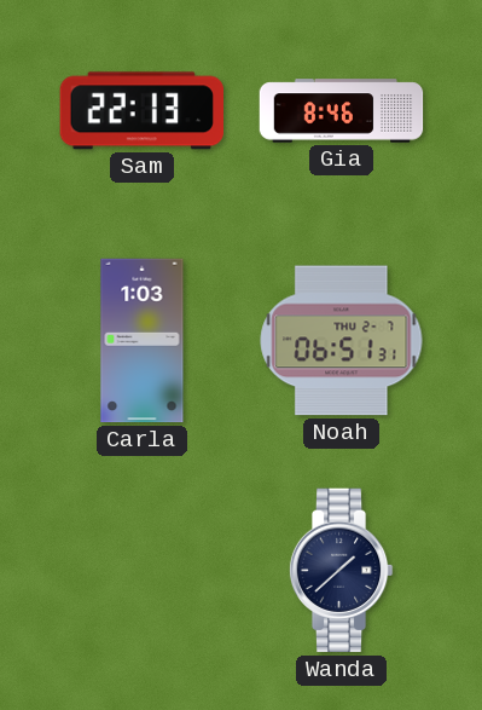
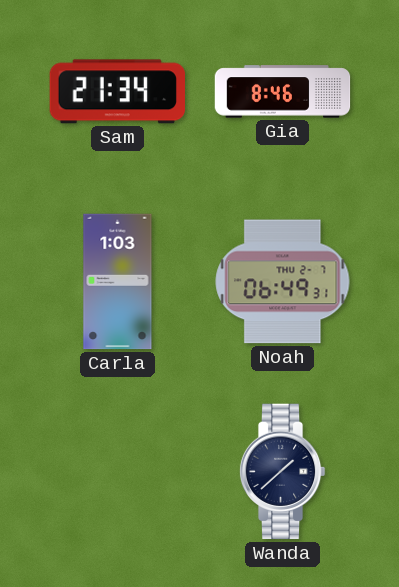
Sam: 22:13 -> 21:34
Noah: 06:51 -> 06:49
